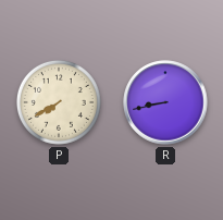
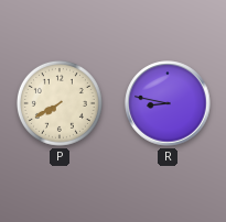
R: 8:43 -> 8:47
